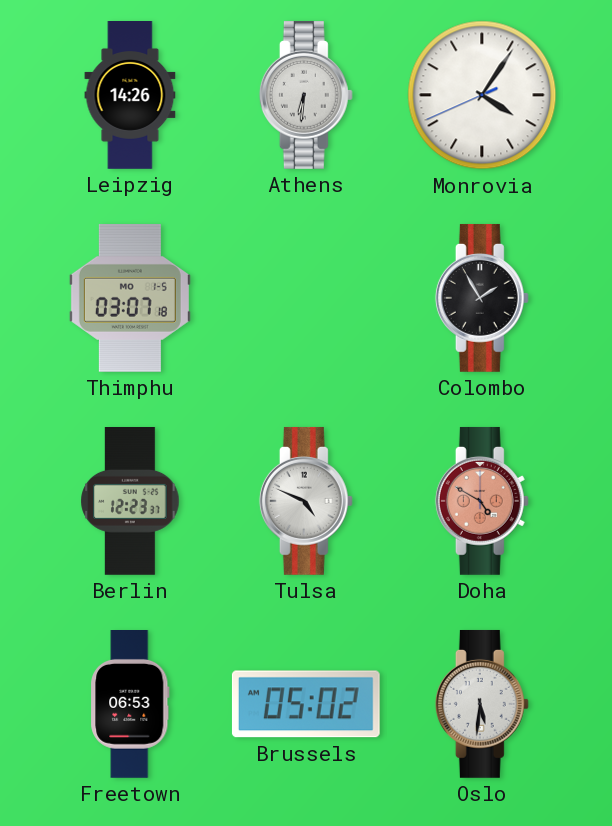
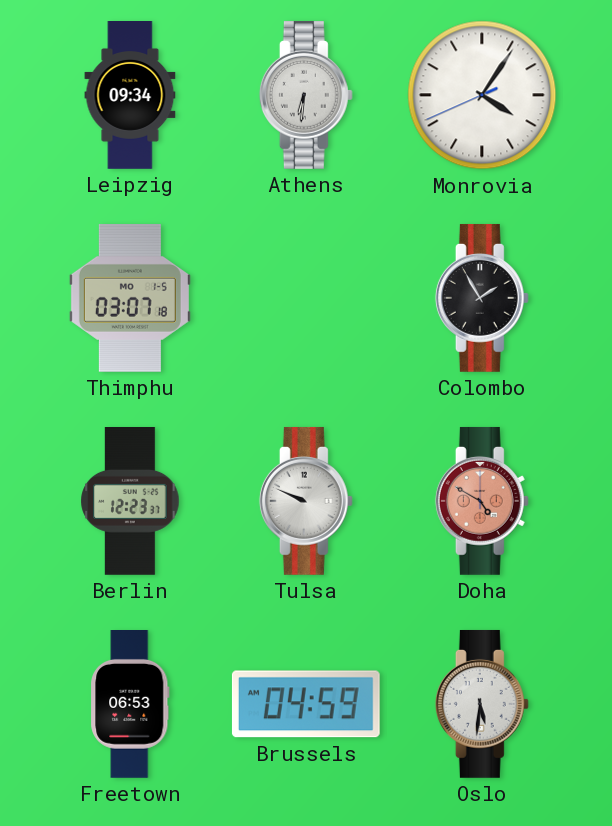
Leipzig: 14:26 -> 09:34
Tulsa: 4:49 -> 9:49
Brussels: 05:02 -> 04:59
